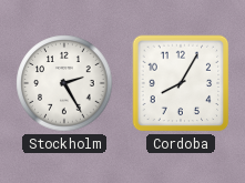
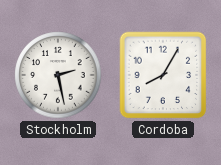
Stockholm: 2:25 -> 2:28
